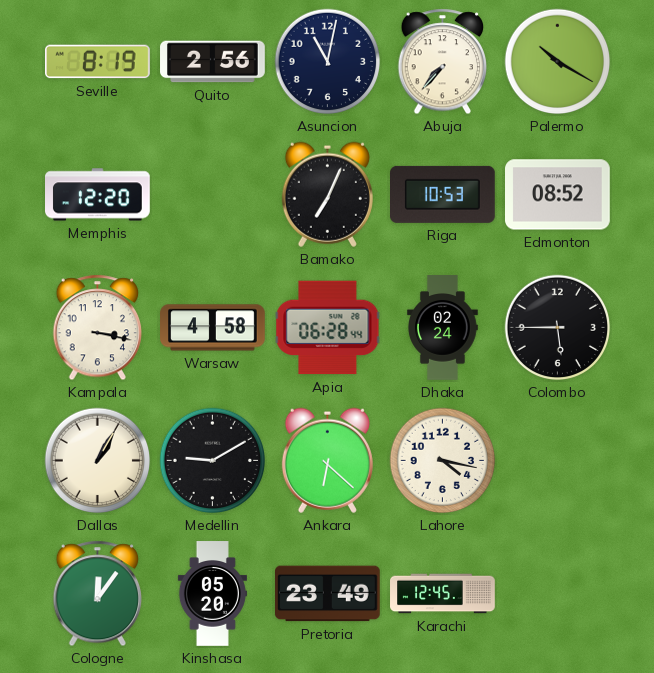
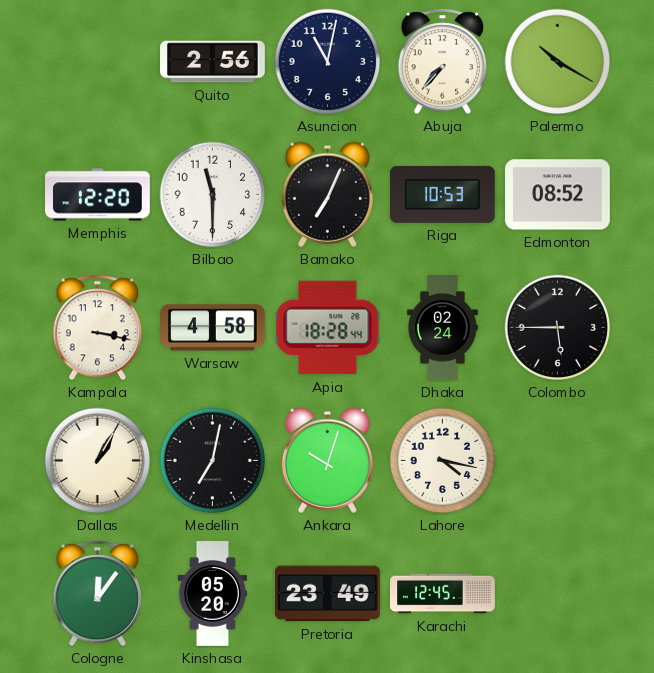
Seville: 8:19 -> none
Bilbao: none -> 11:30
Apia: 06:28 -> 18:28
Medellin: 9:10 -> 7:02
Ankara: 6:22 -> 10:03
